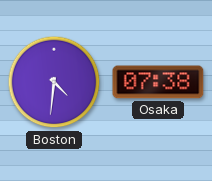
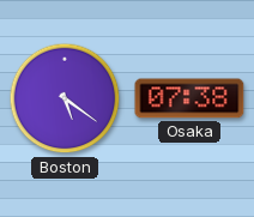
Boston: 4:31 -> 5:21
